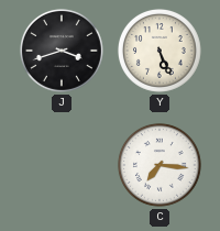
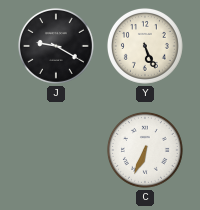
J: 3:42 -> 9:20
C: 7:16 -> 6:34
